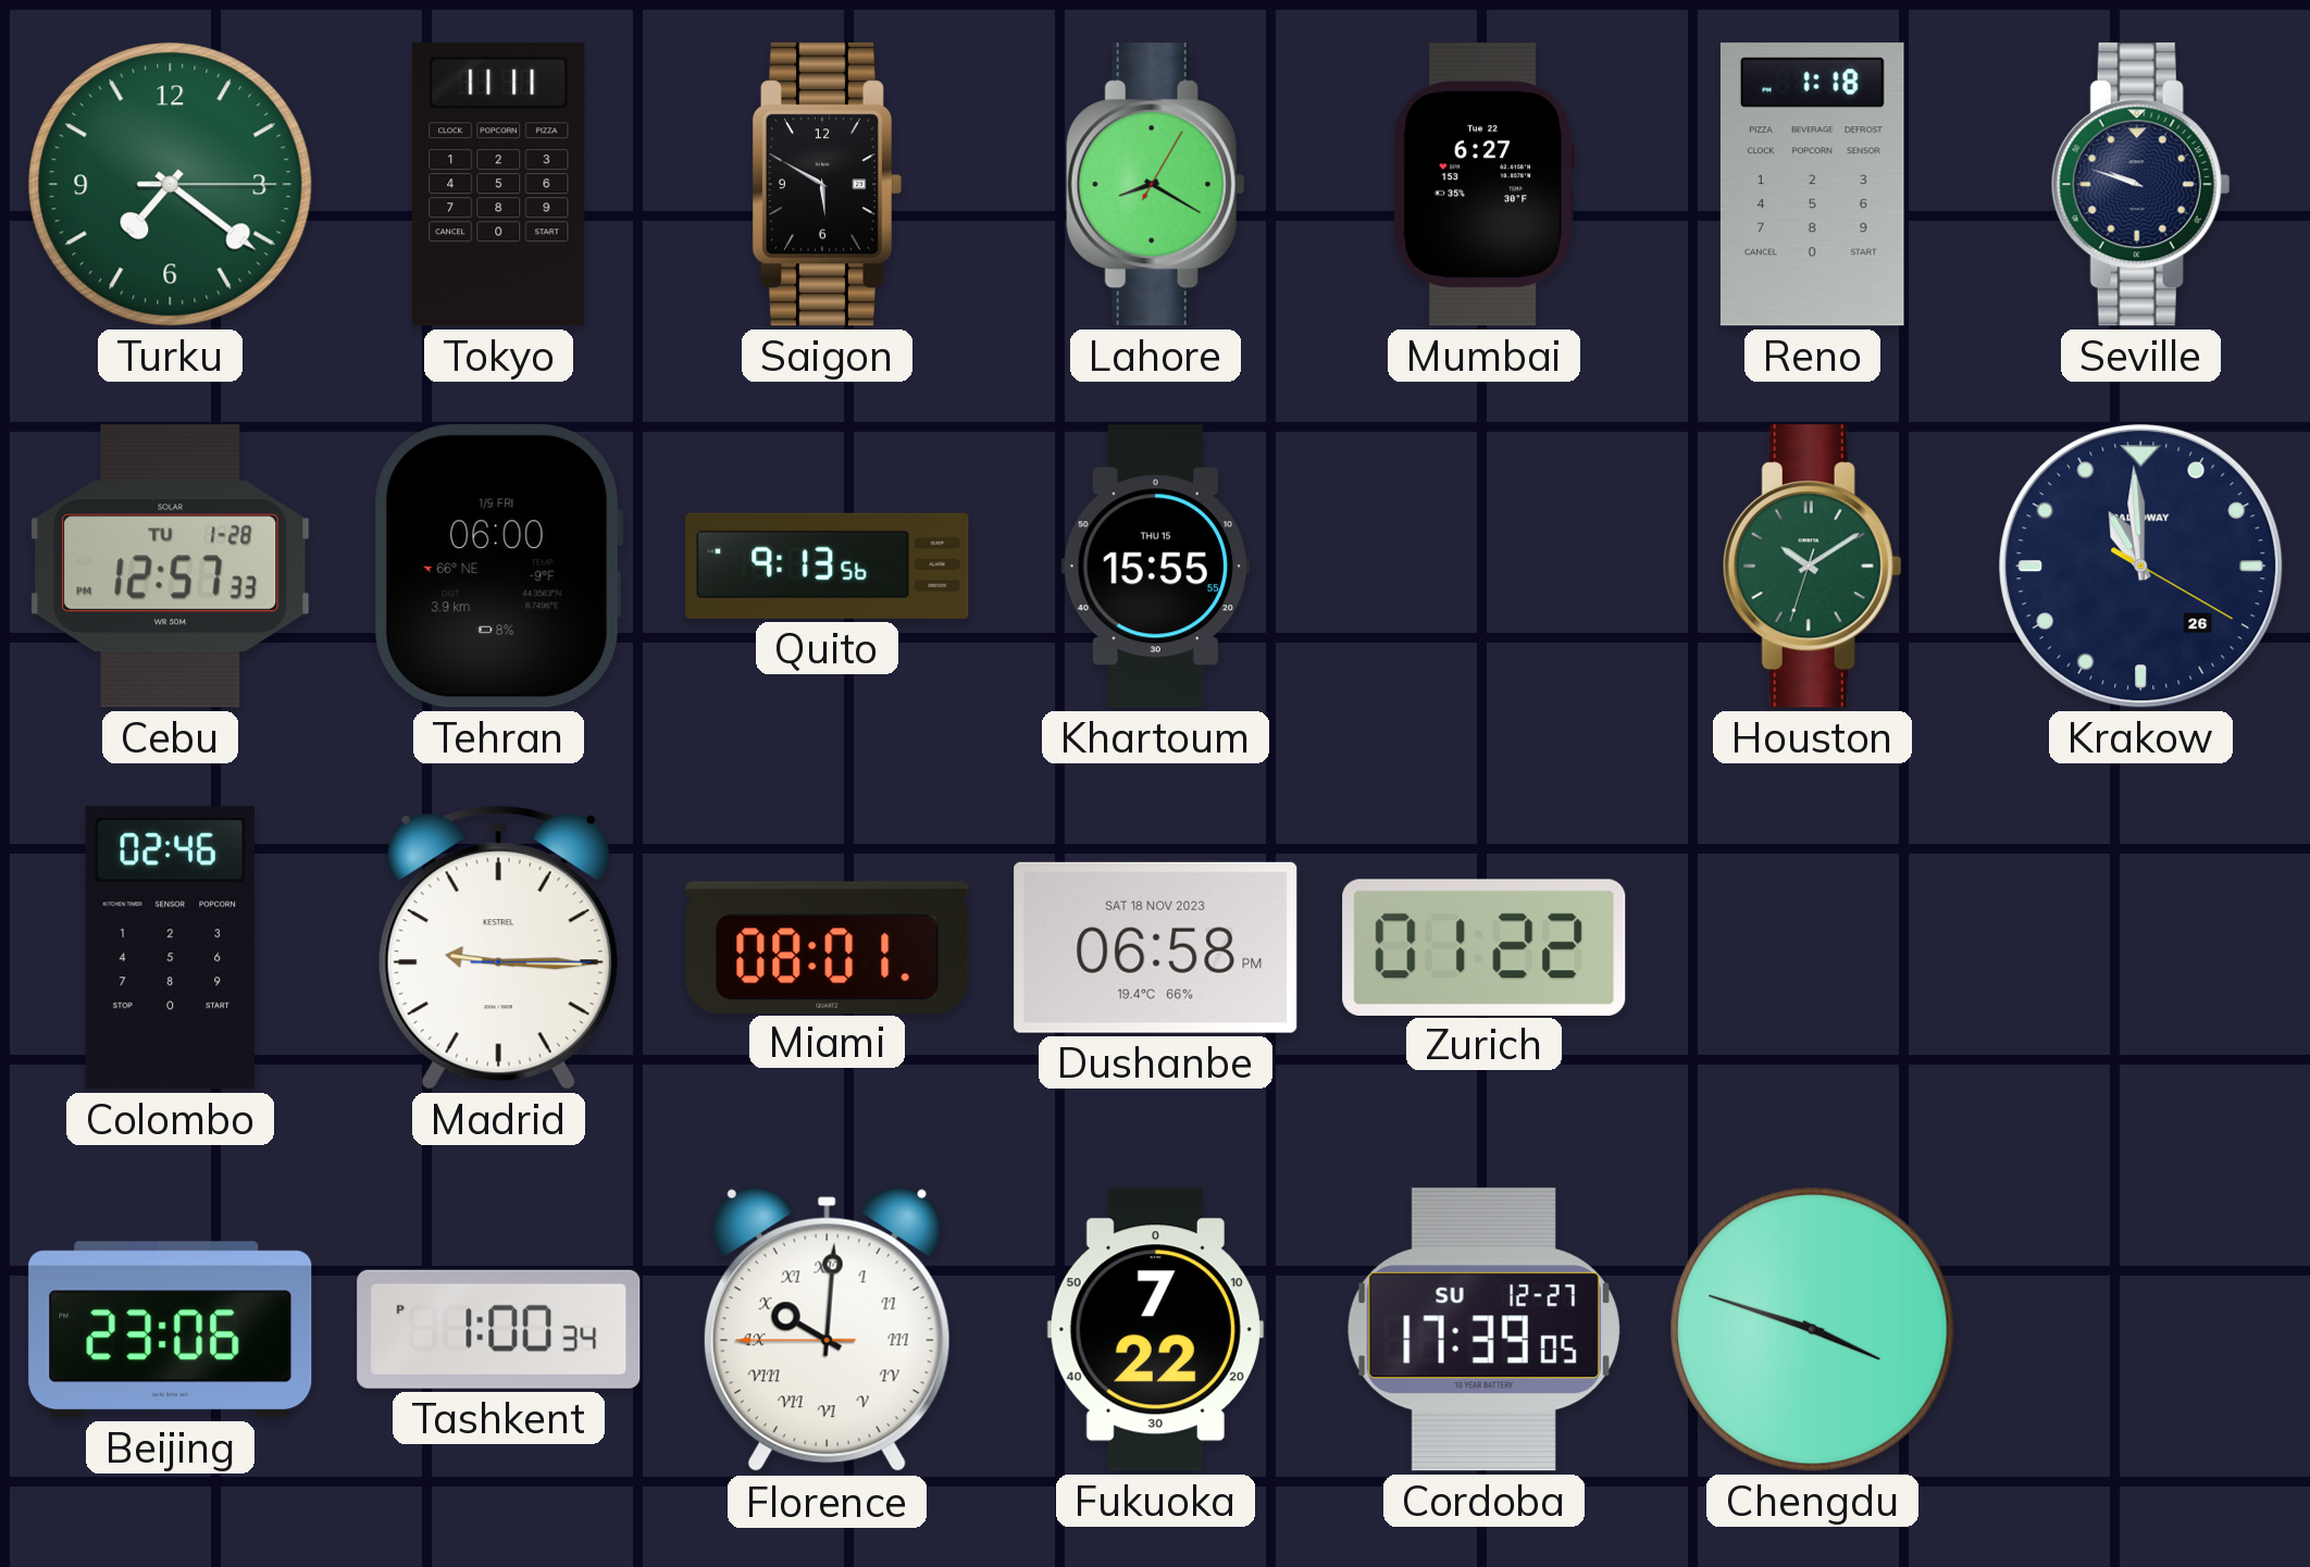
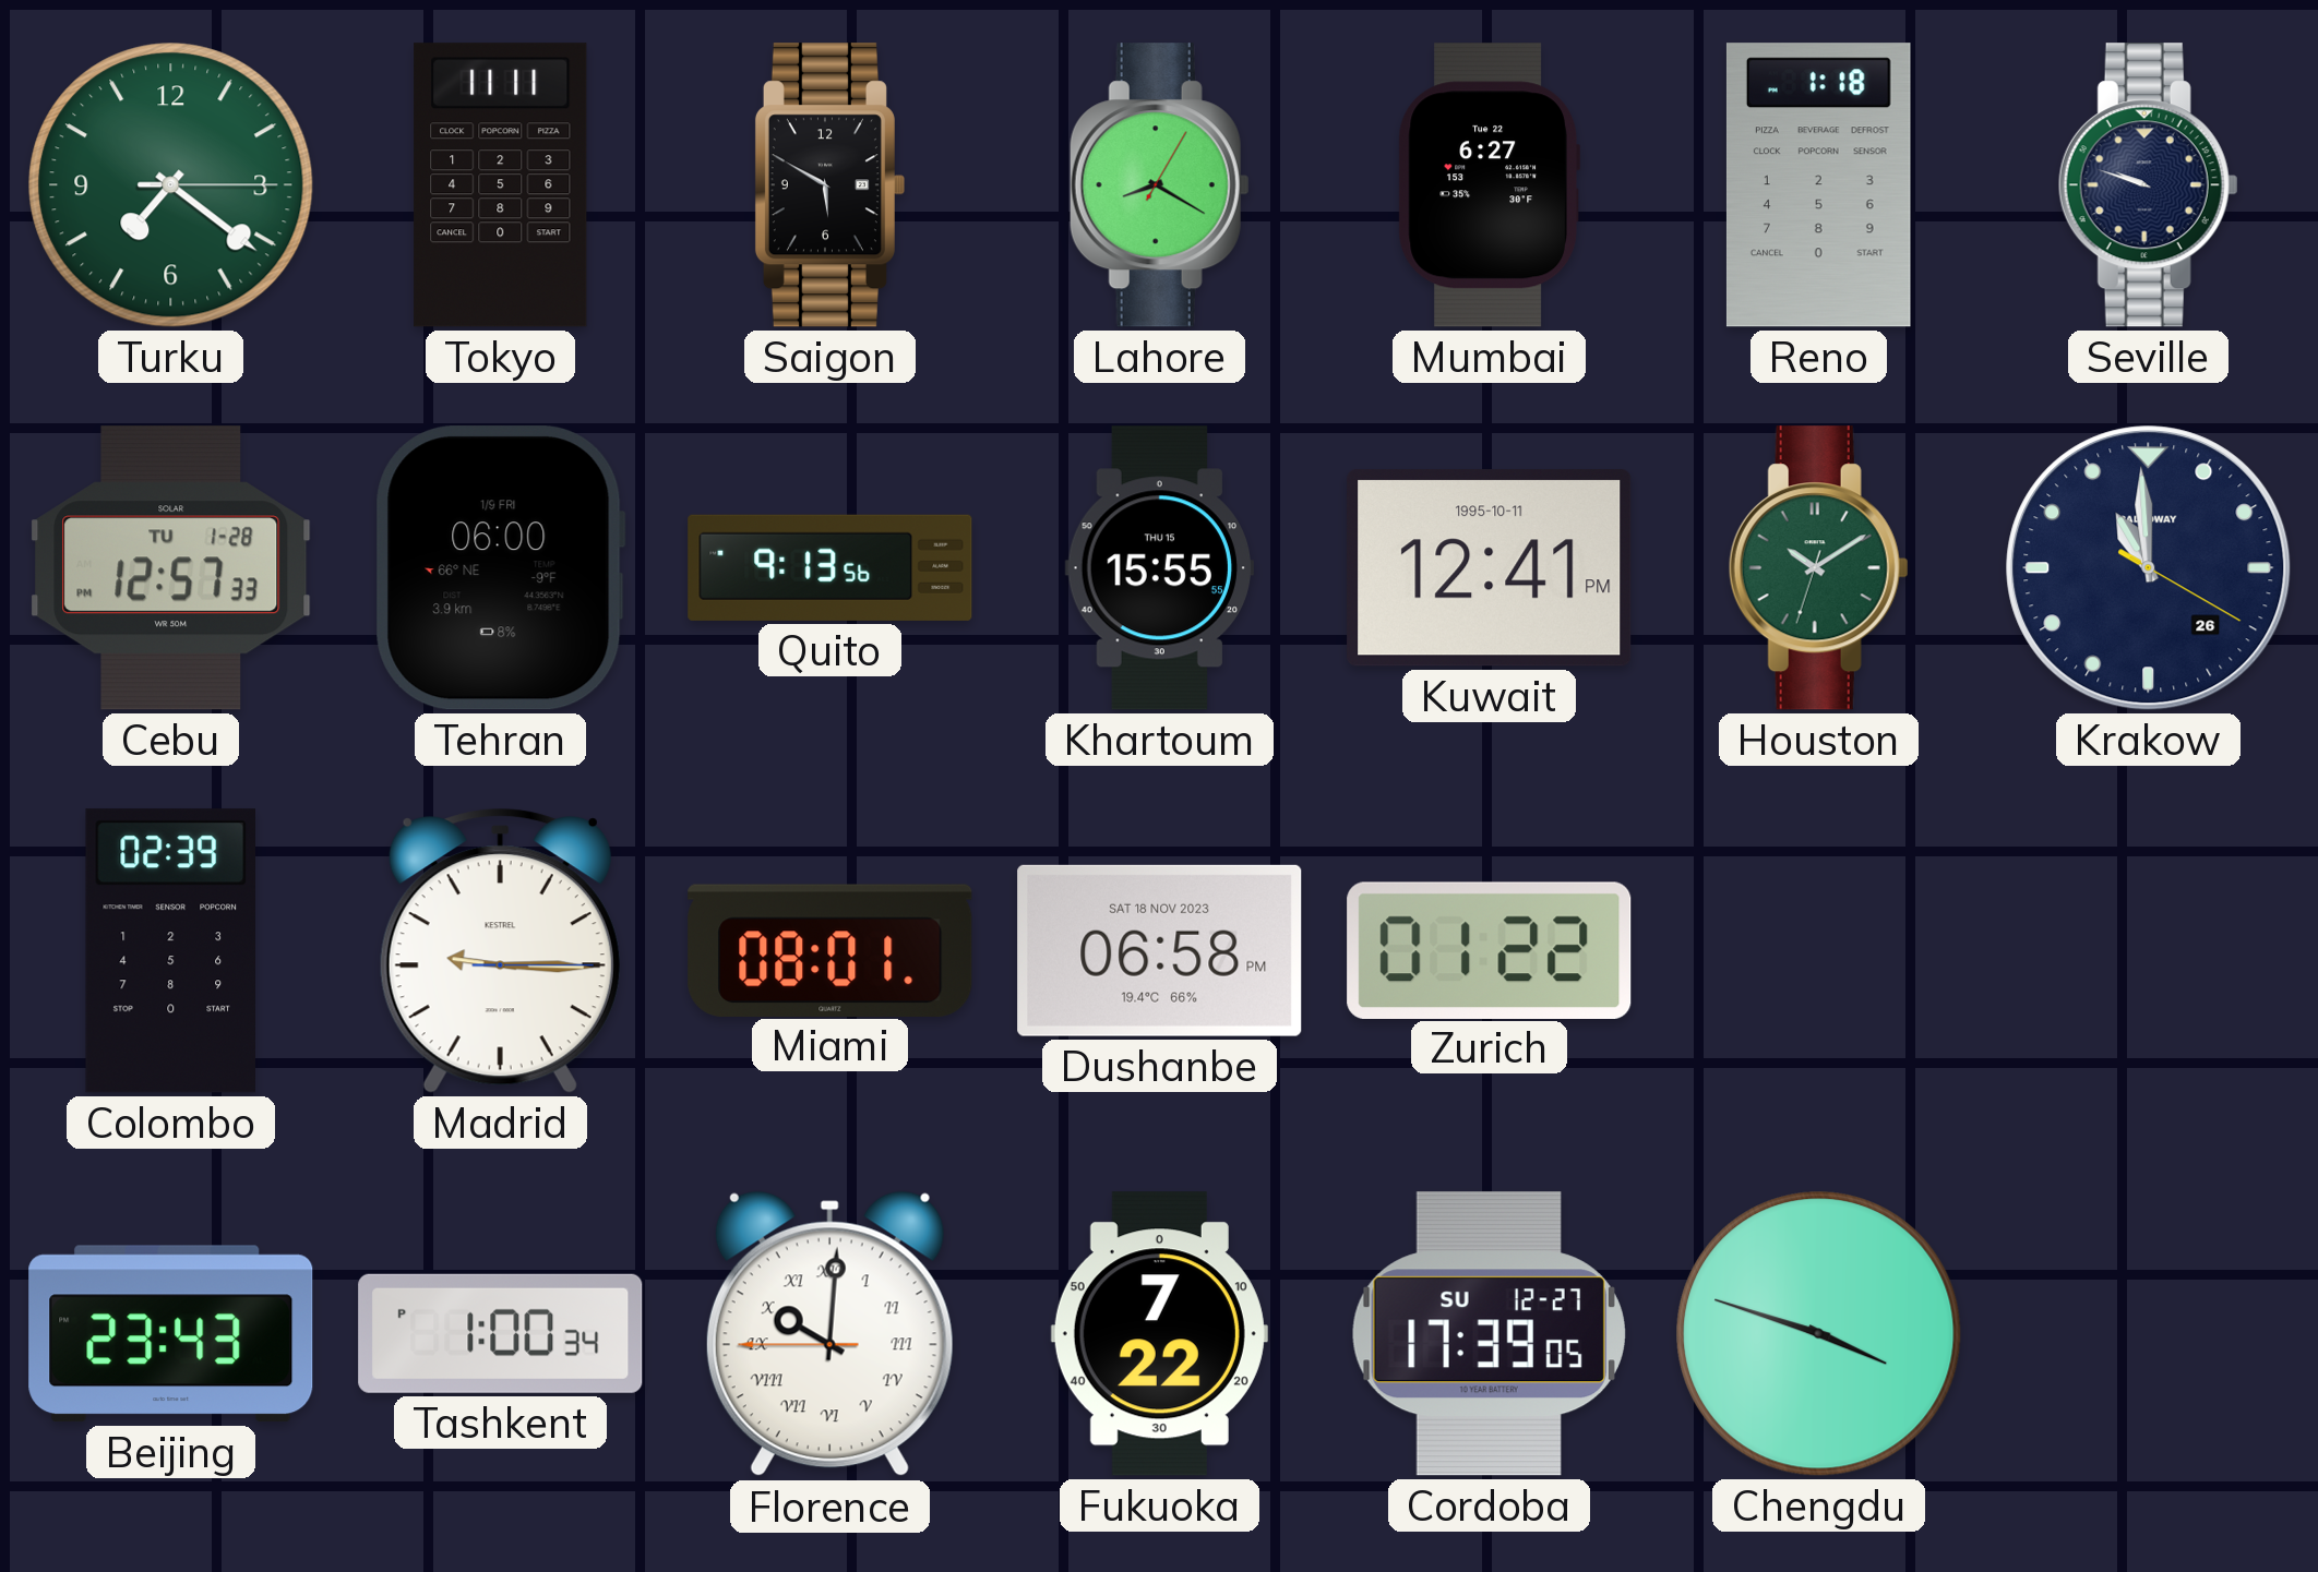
Kuwait: none -> 12:41
Colombo: 02:46 -> 02:39
Beijing: 23:06 -> 23:43
